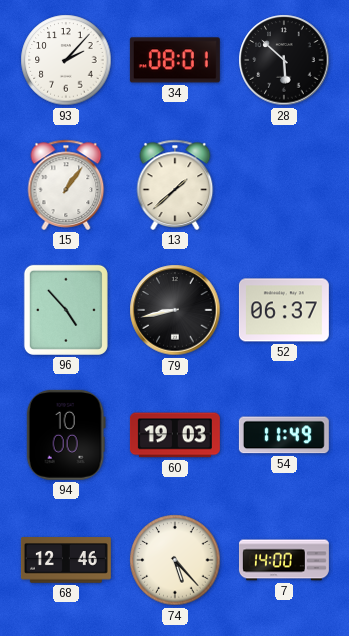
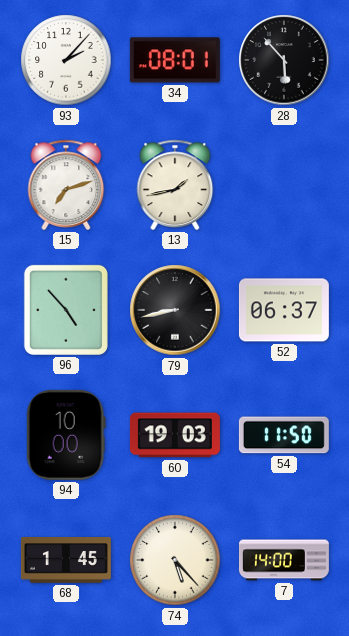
28: 5:52 -> 5:53
15: 1:06 -> 7:12
13: 1:38 -> 1:43
54: 11:49 -> 11:50
68: 12:46 -> 1:45
